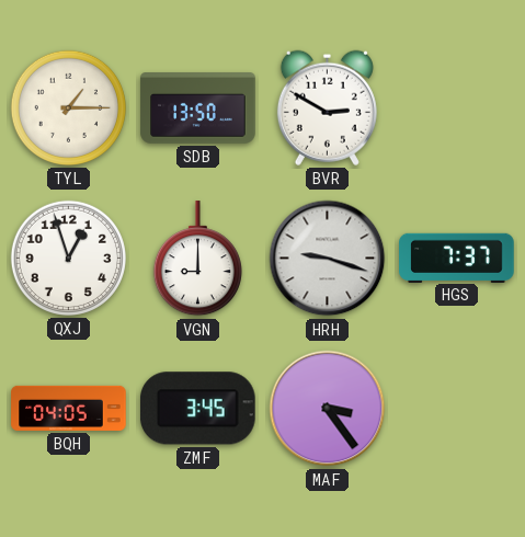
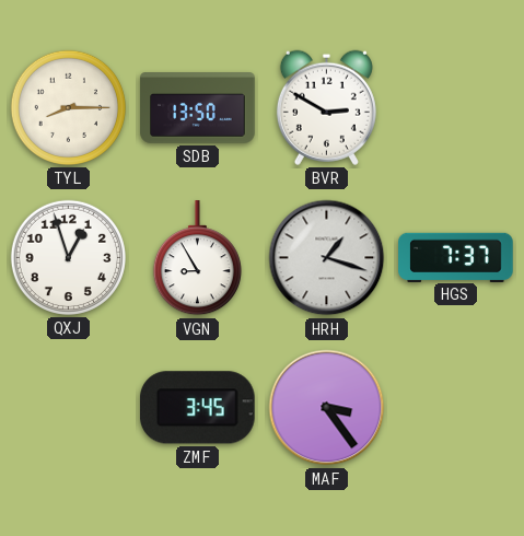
TYL: 1:15 -> 8:15
VGN: 9:00 -> 8:55
HRH: 9:18 -> 1:18
BQH: 04:05 -> none
